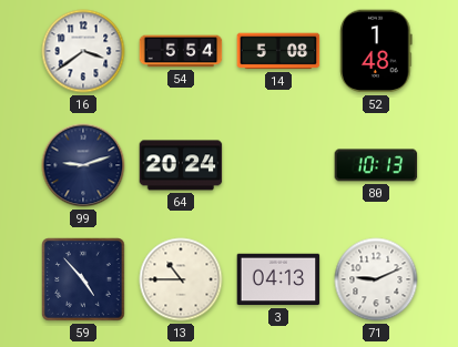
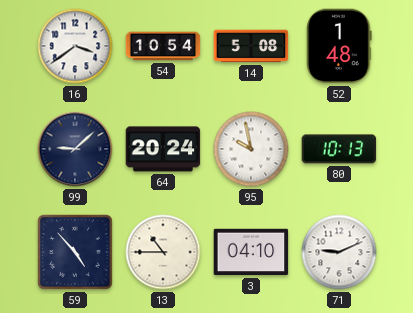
54: 5:54 -> 10:54
99: 9:12 -> 9:08
95: none -> 9:58
3: 04:13 -> 04:10
